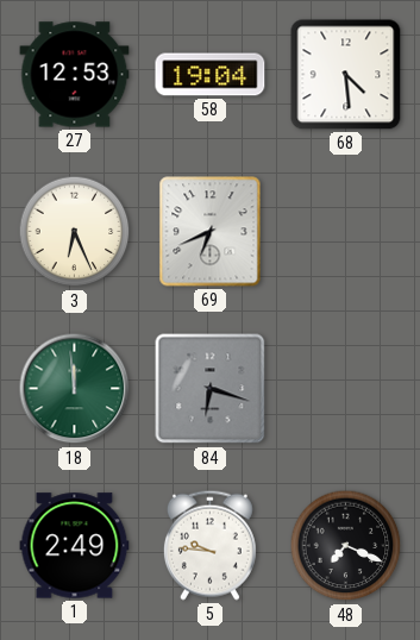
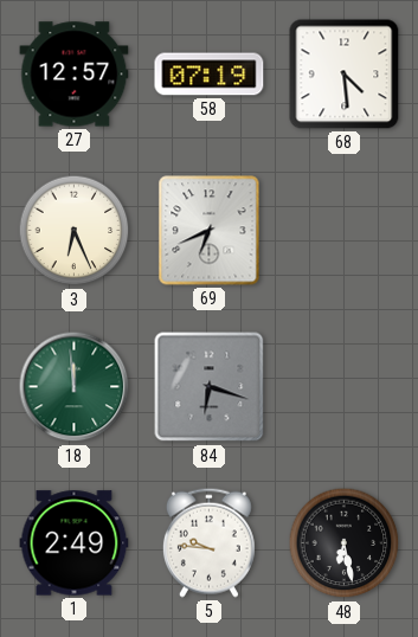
27: 12:53 -> 12:57
58: 19:04 -> 07:19
48: 7:19 -> 6:28
